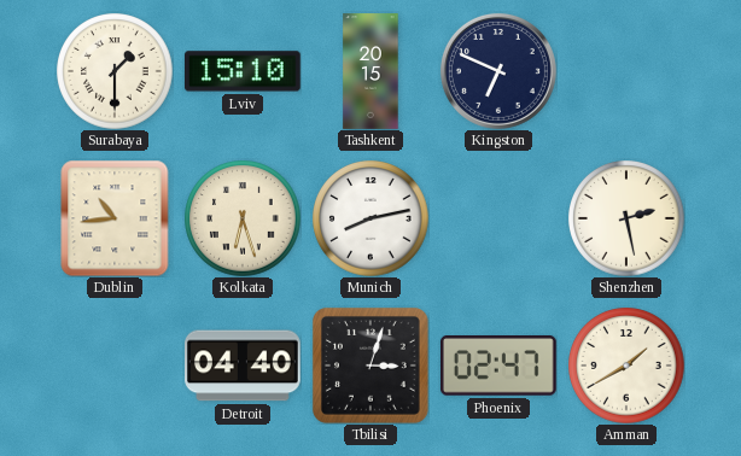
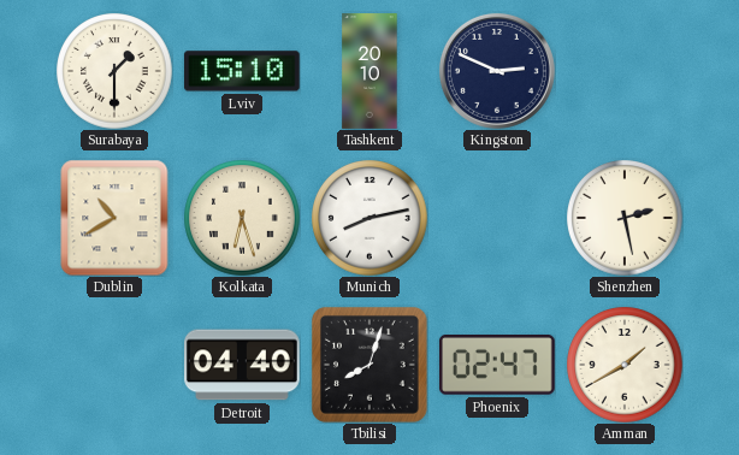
Tashkent: 20:15 -> 20:10
Kingston: 6:49 -> 2:49
Dublin: 10:44 -> 10:40
Tbilisi: 3:03 -> 8:03
